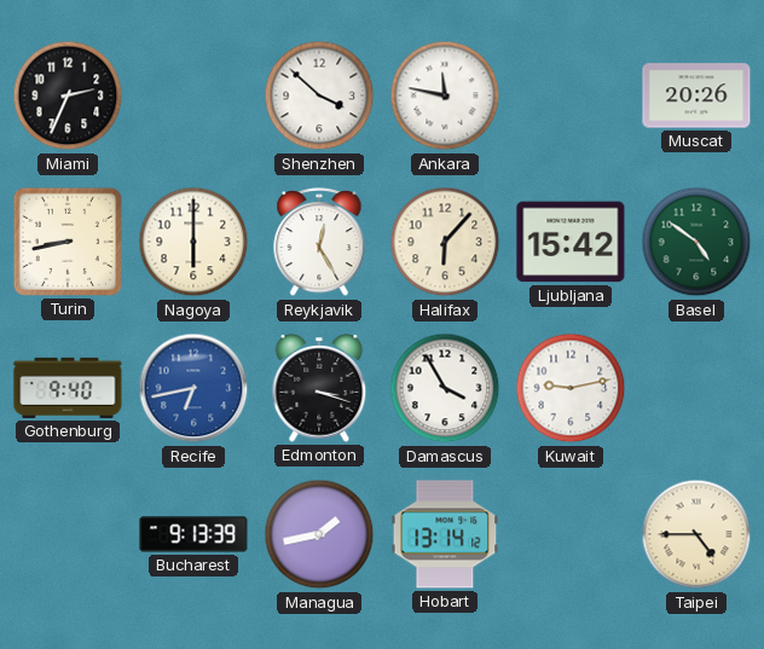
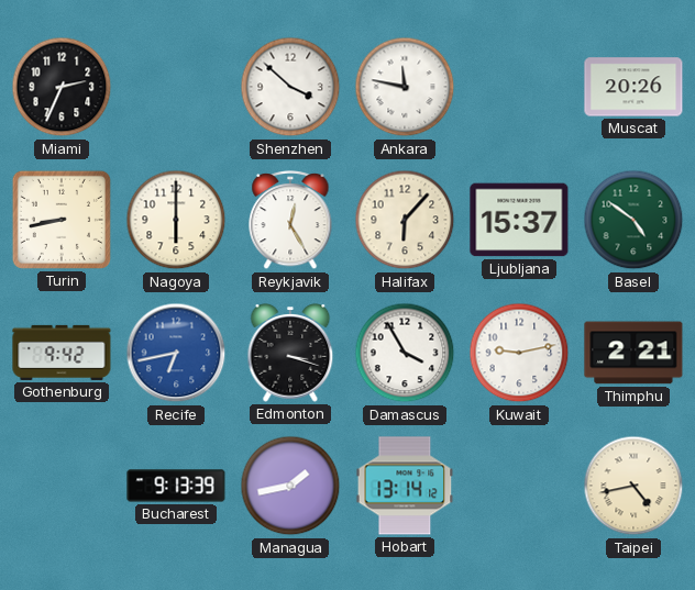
Ljubljana: 15:42 -> 15:37
Gothenburg: 9:40 -> 9:42
Thimphu: none -> 2:21
Taipei: 4:45 -> 4:43
